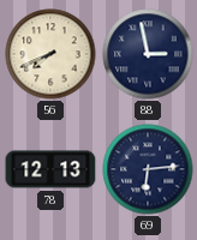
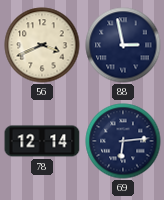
56: 7:41 -> 3:41
78: 12:13 -> 12:14
